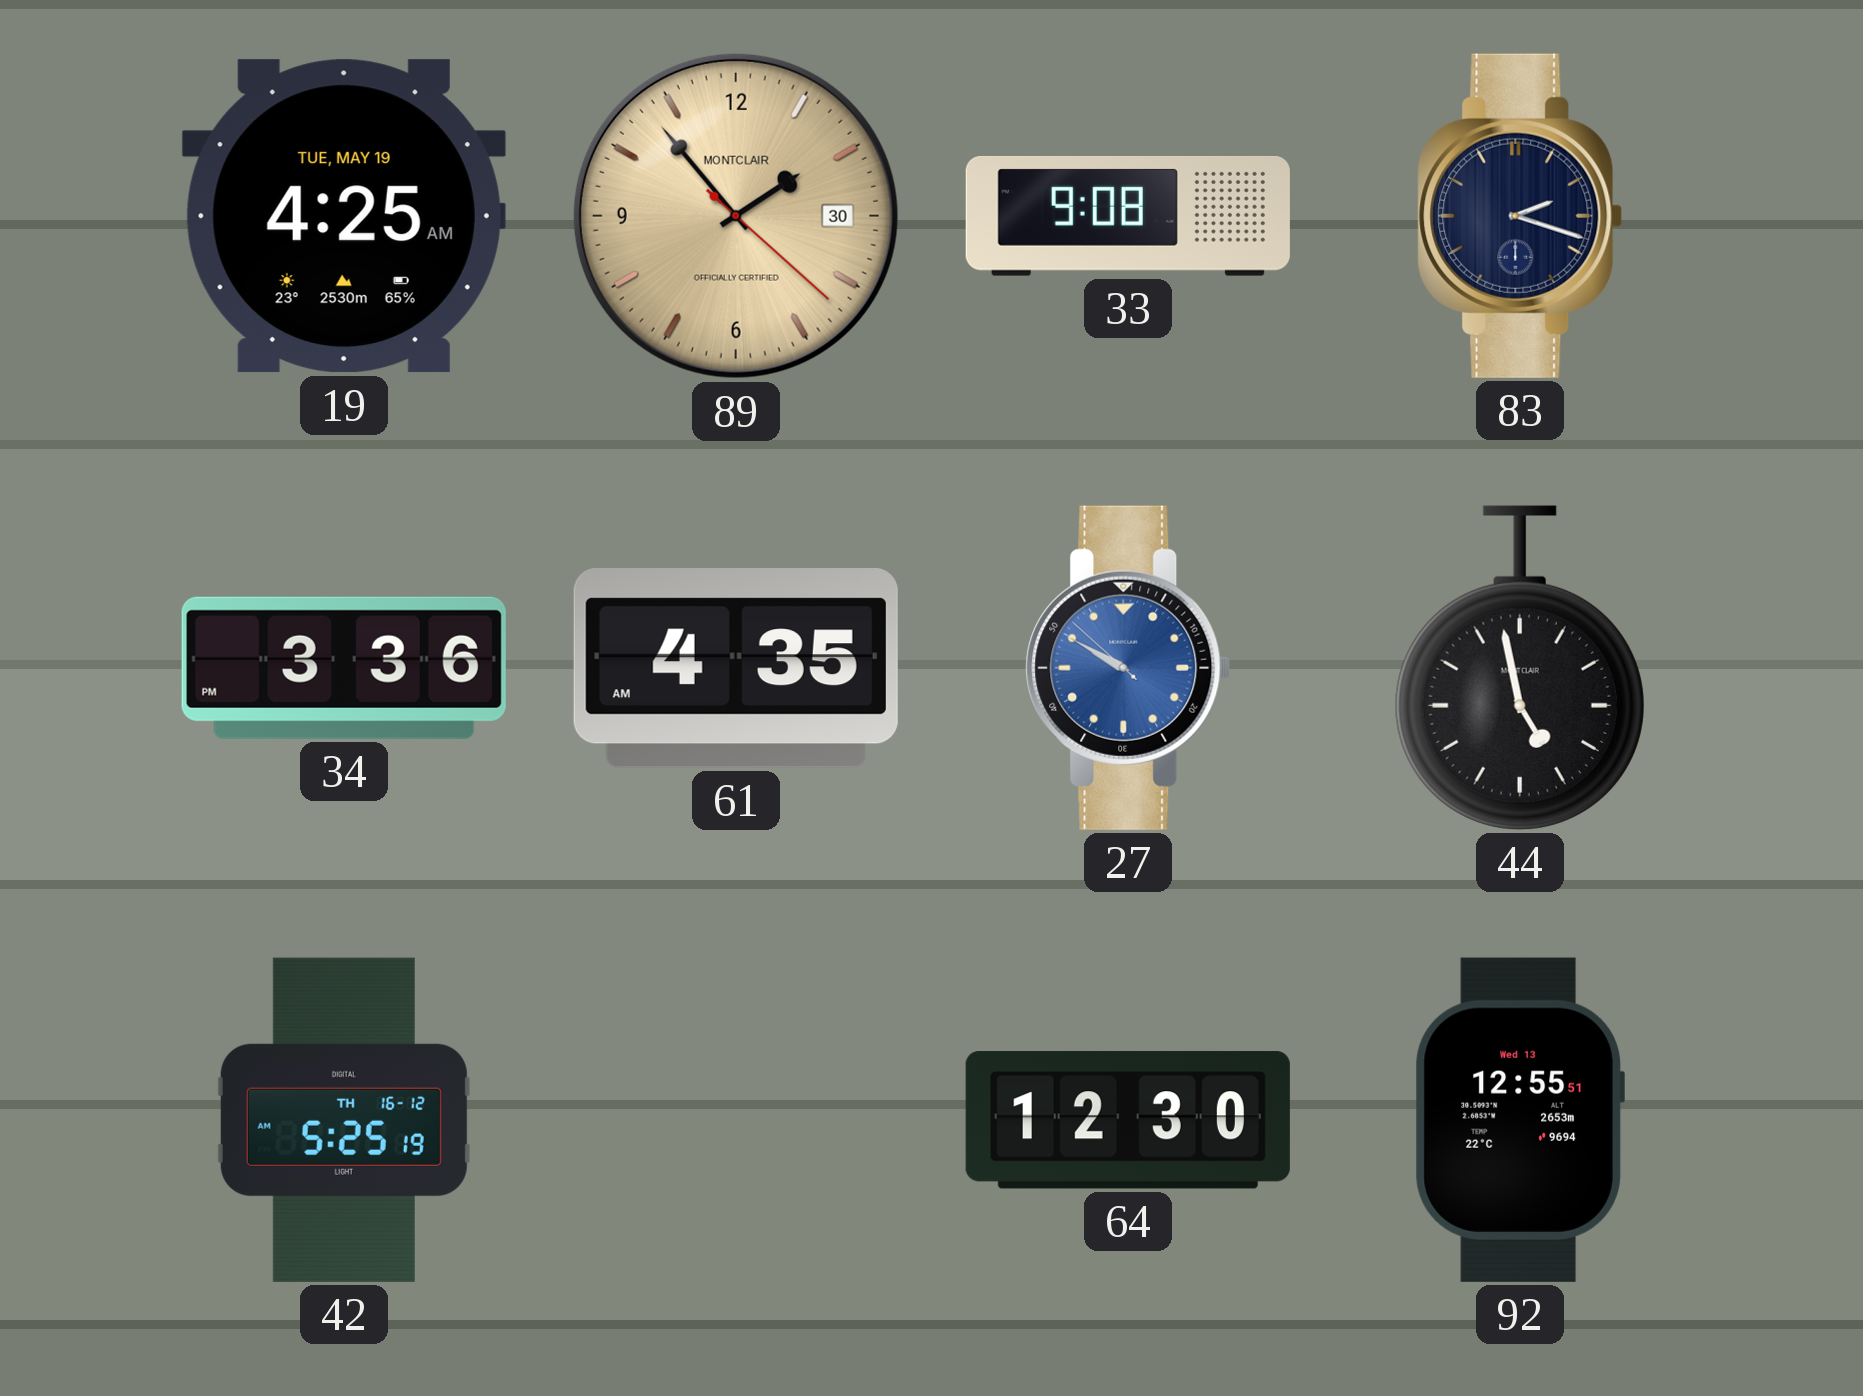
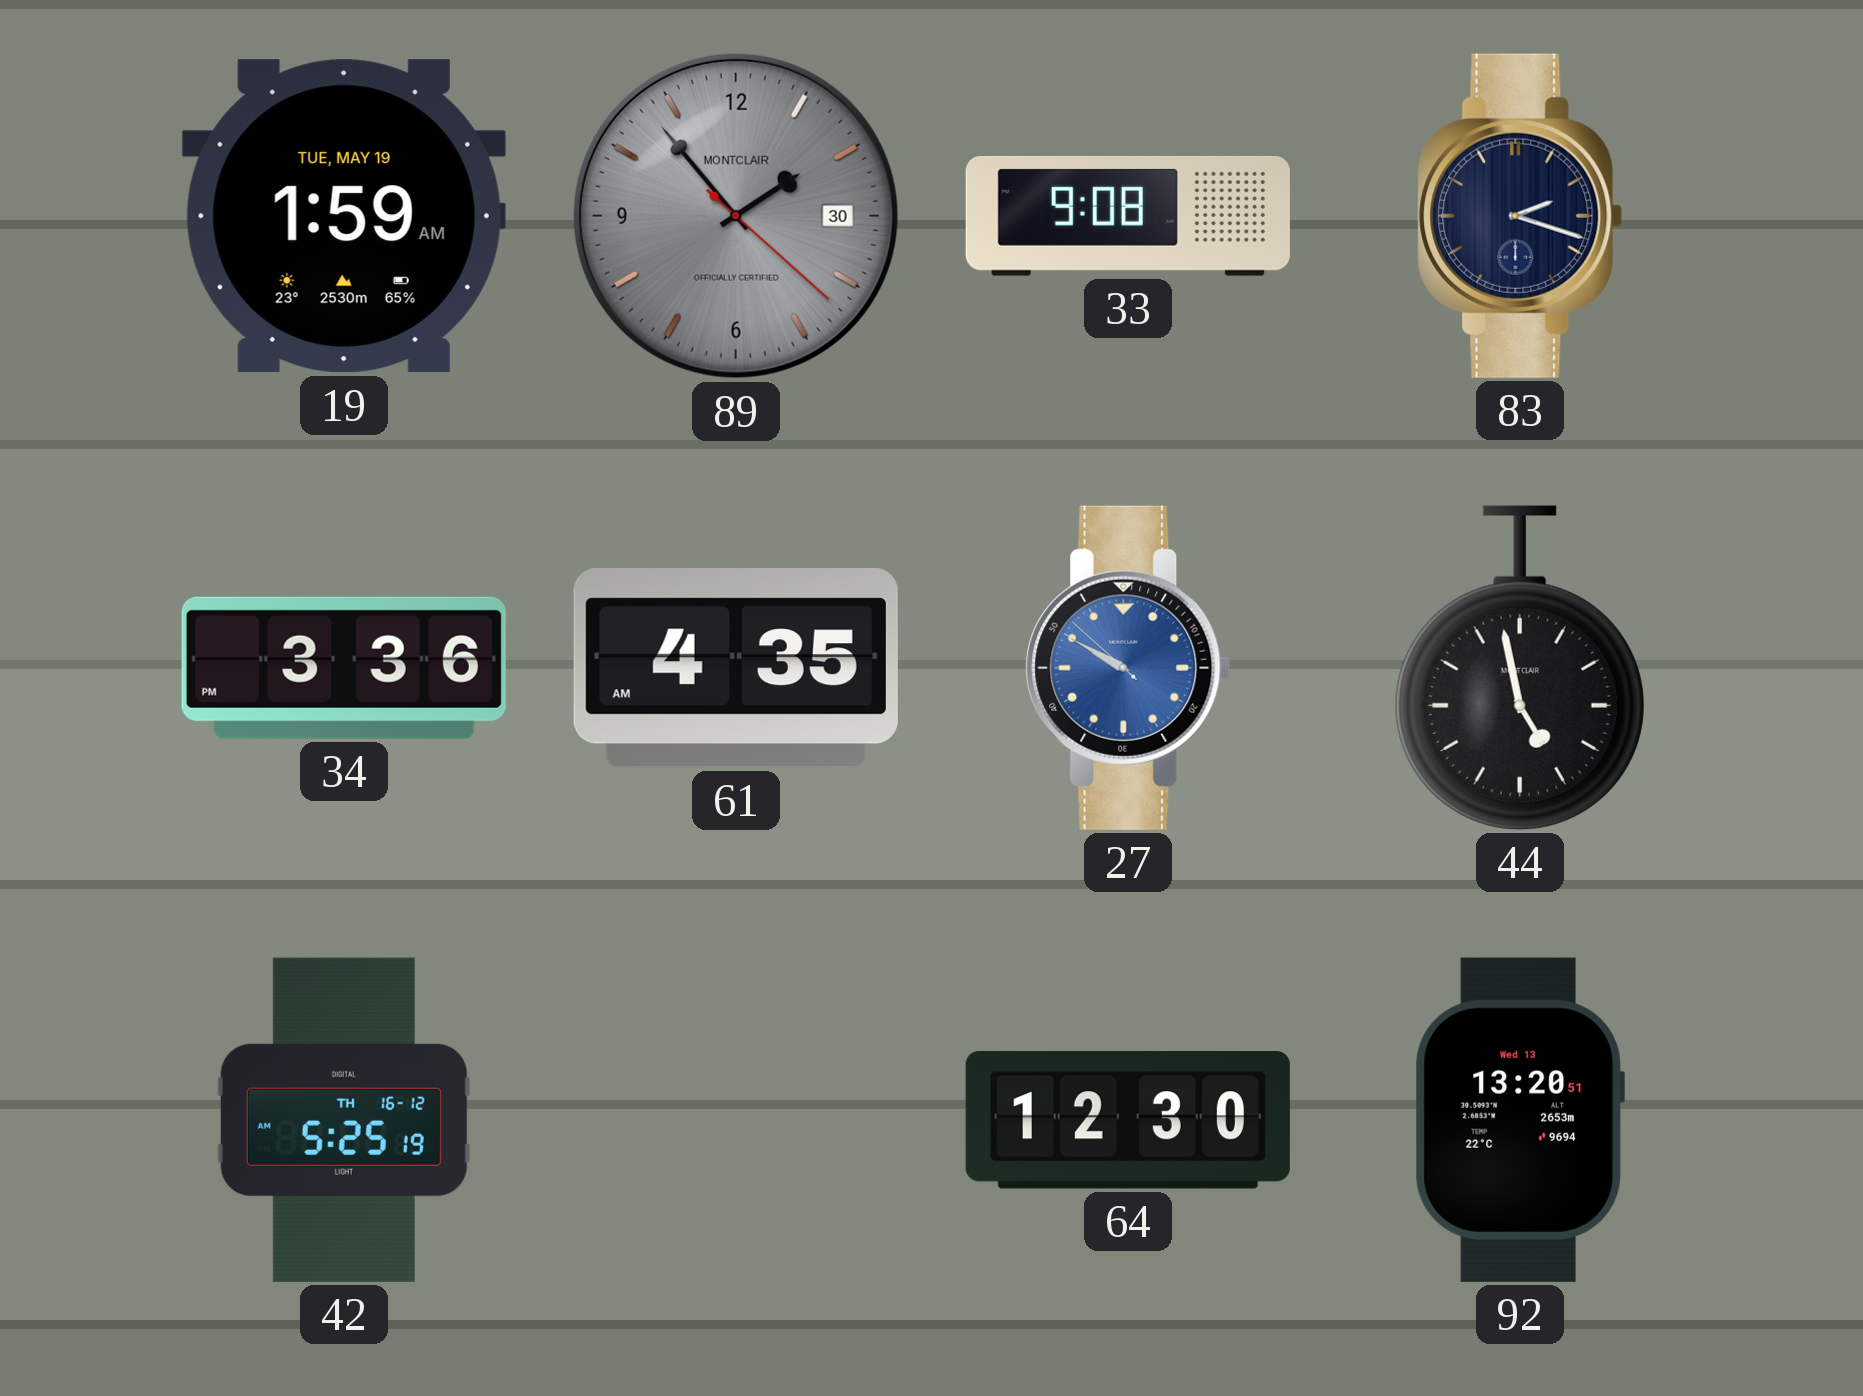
19: 4:25 -> 1:59
89 dial: champagne -> grey
92: 12:55 -> 13:20
